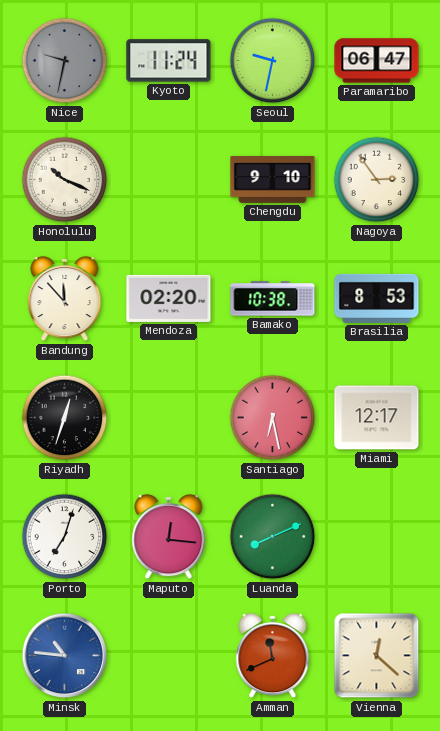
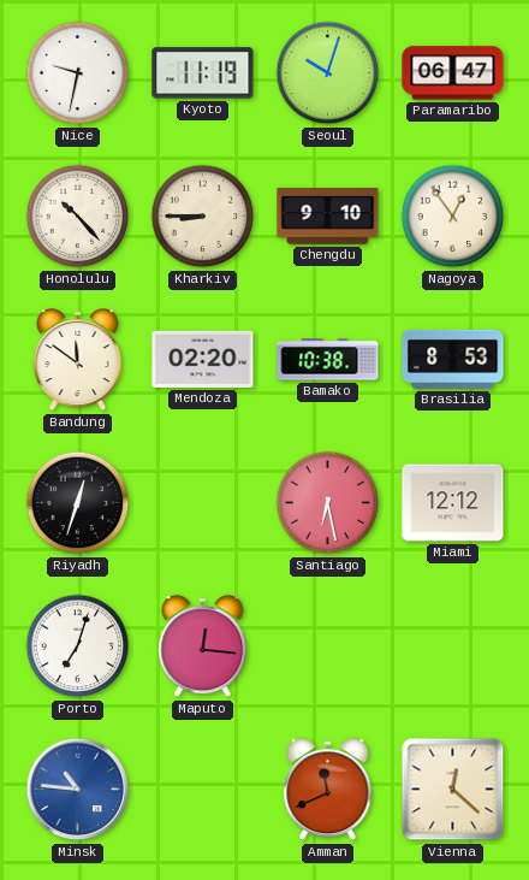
Nice dial: grey -> white
Kyoto: 11:24 -> 11:19
Seoul: 9:32 -> 10:03
Honolulu: 10:19 -> 10:23
Kharkiv: none -> 8:45
Nagoya: 2:54 -> 12:54
Bandung: 11:53 -> 11:51
Miami: 12:17 -> 12:12
Luanda: 8:11 -> none
